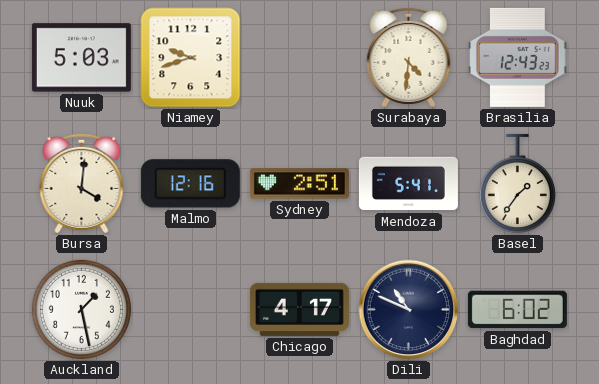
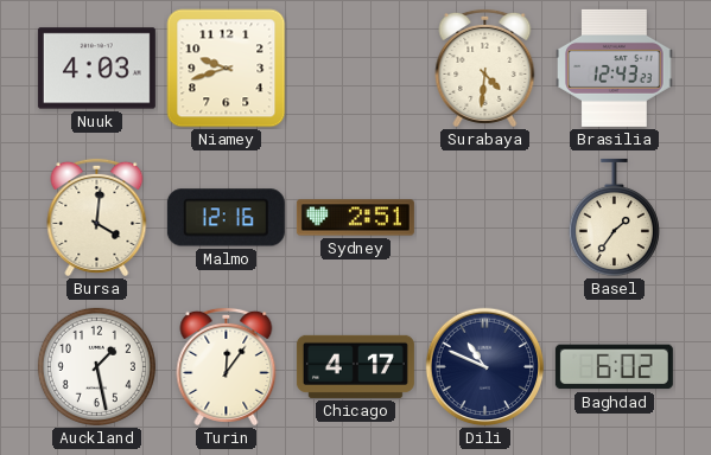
Nuuk: 5:03 -> 4:03
Mendoza: 5:41 -> none
Turin: none -> 12:06
